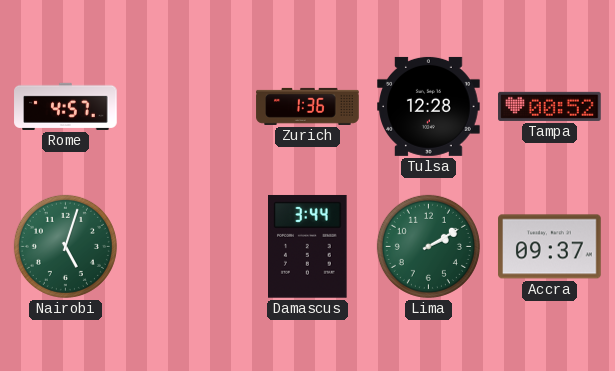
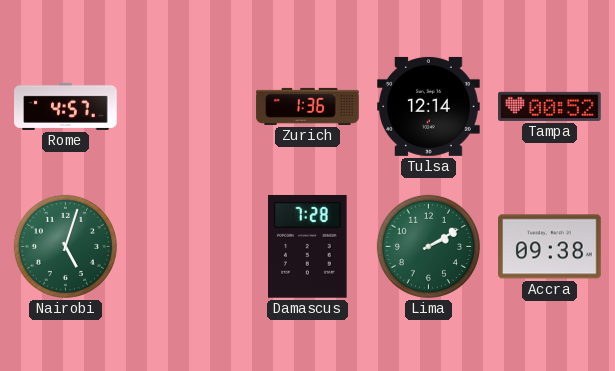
Tulsa: 12:28 -> 12:14
Damascus: 3:44 -> 7:28
Accra: 09:37 -> 09:38
